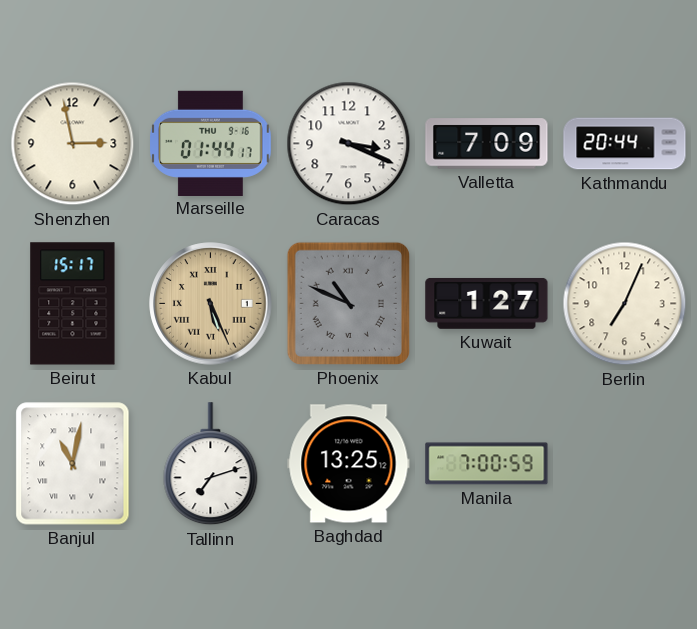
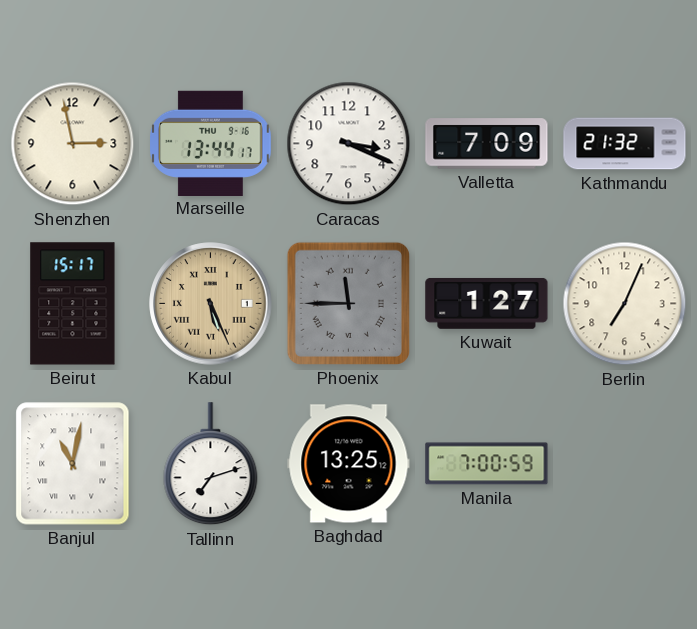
Marseille: 01:44 -> 13:44
Kathmandu: 20:44 -> 21:32
Phoenix: 10:49 -> 11:45
